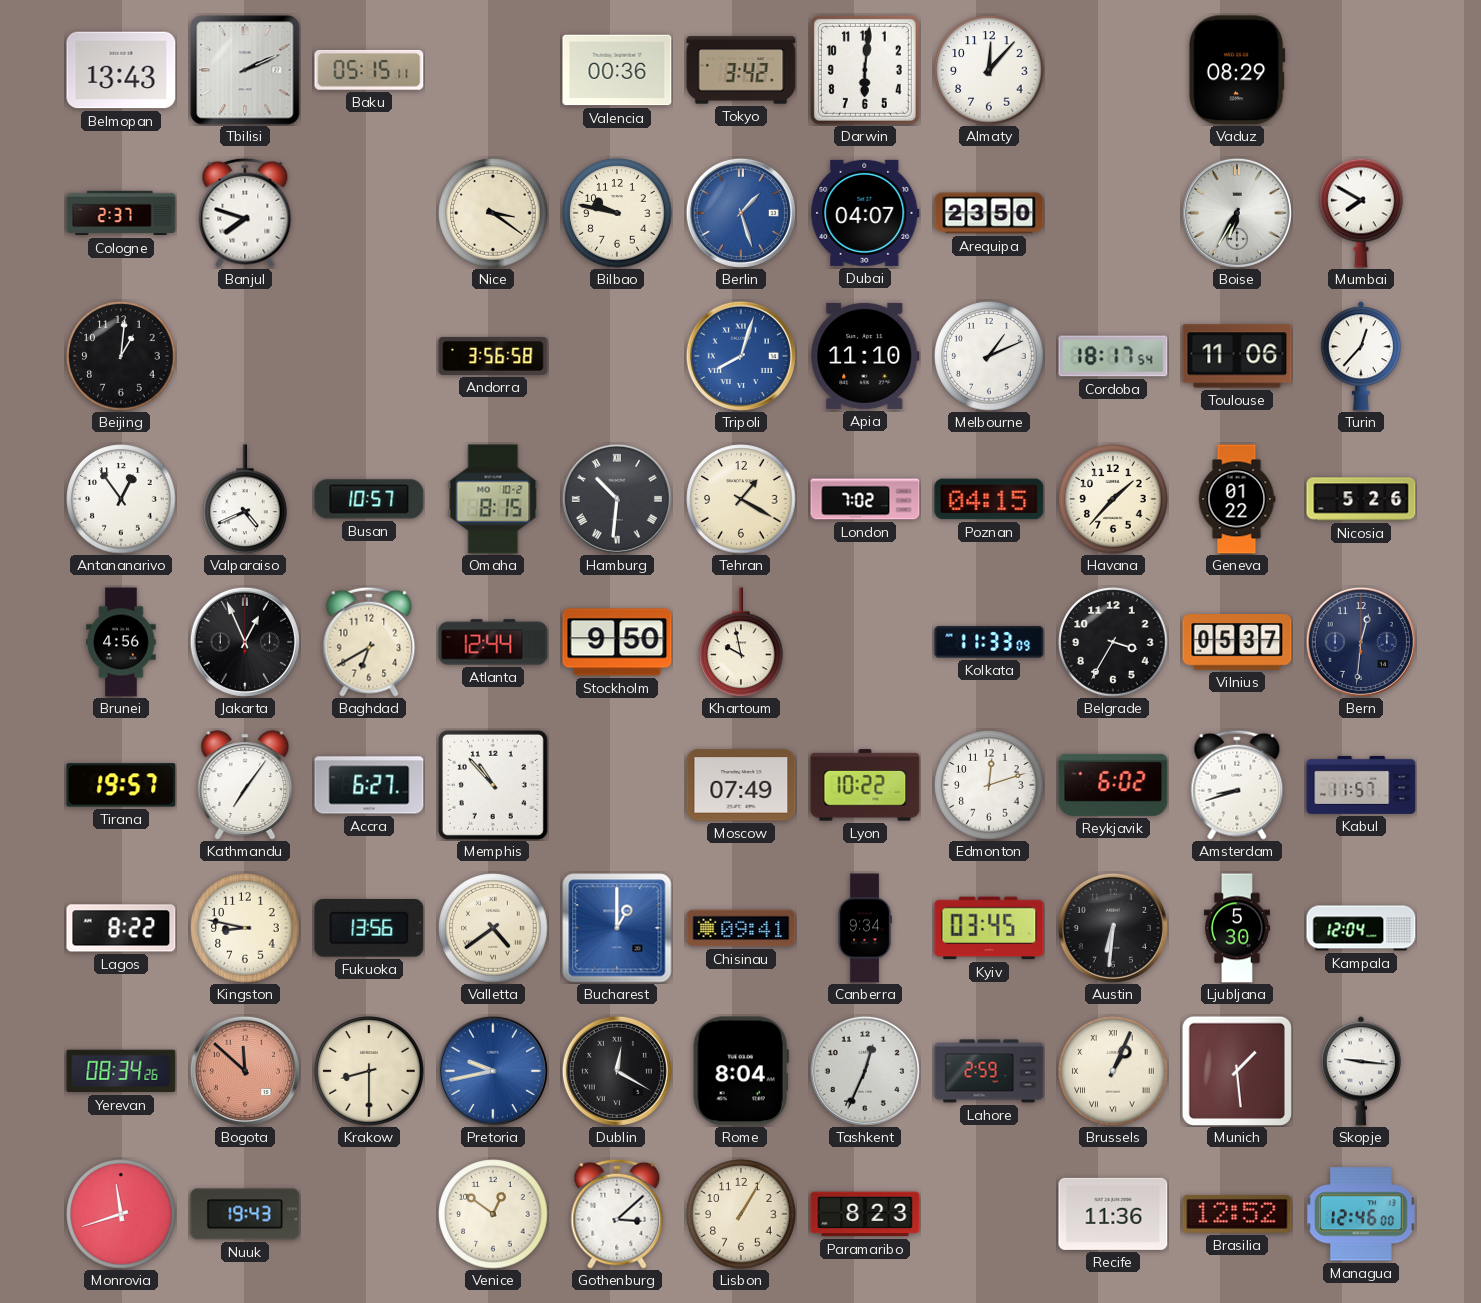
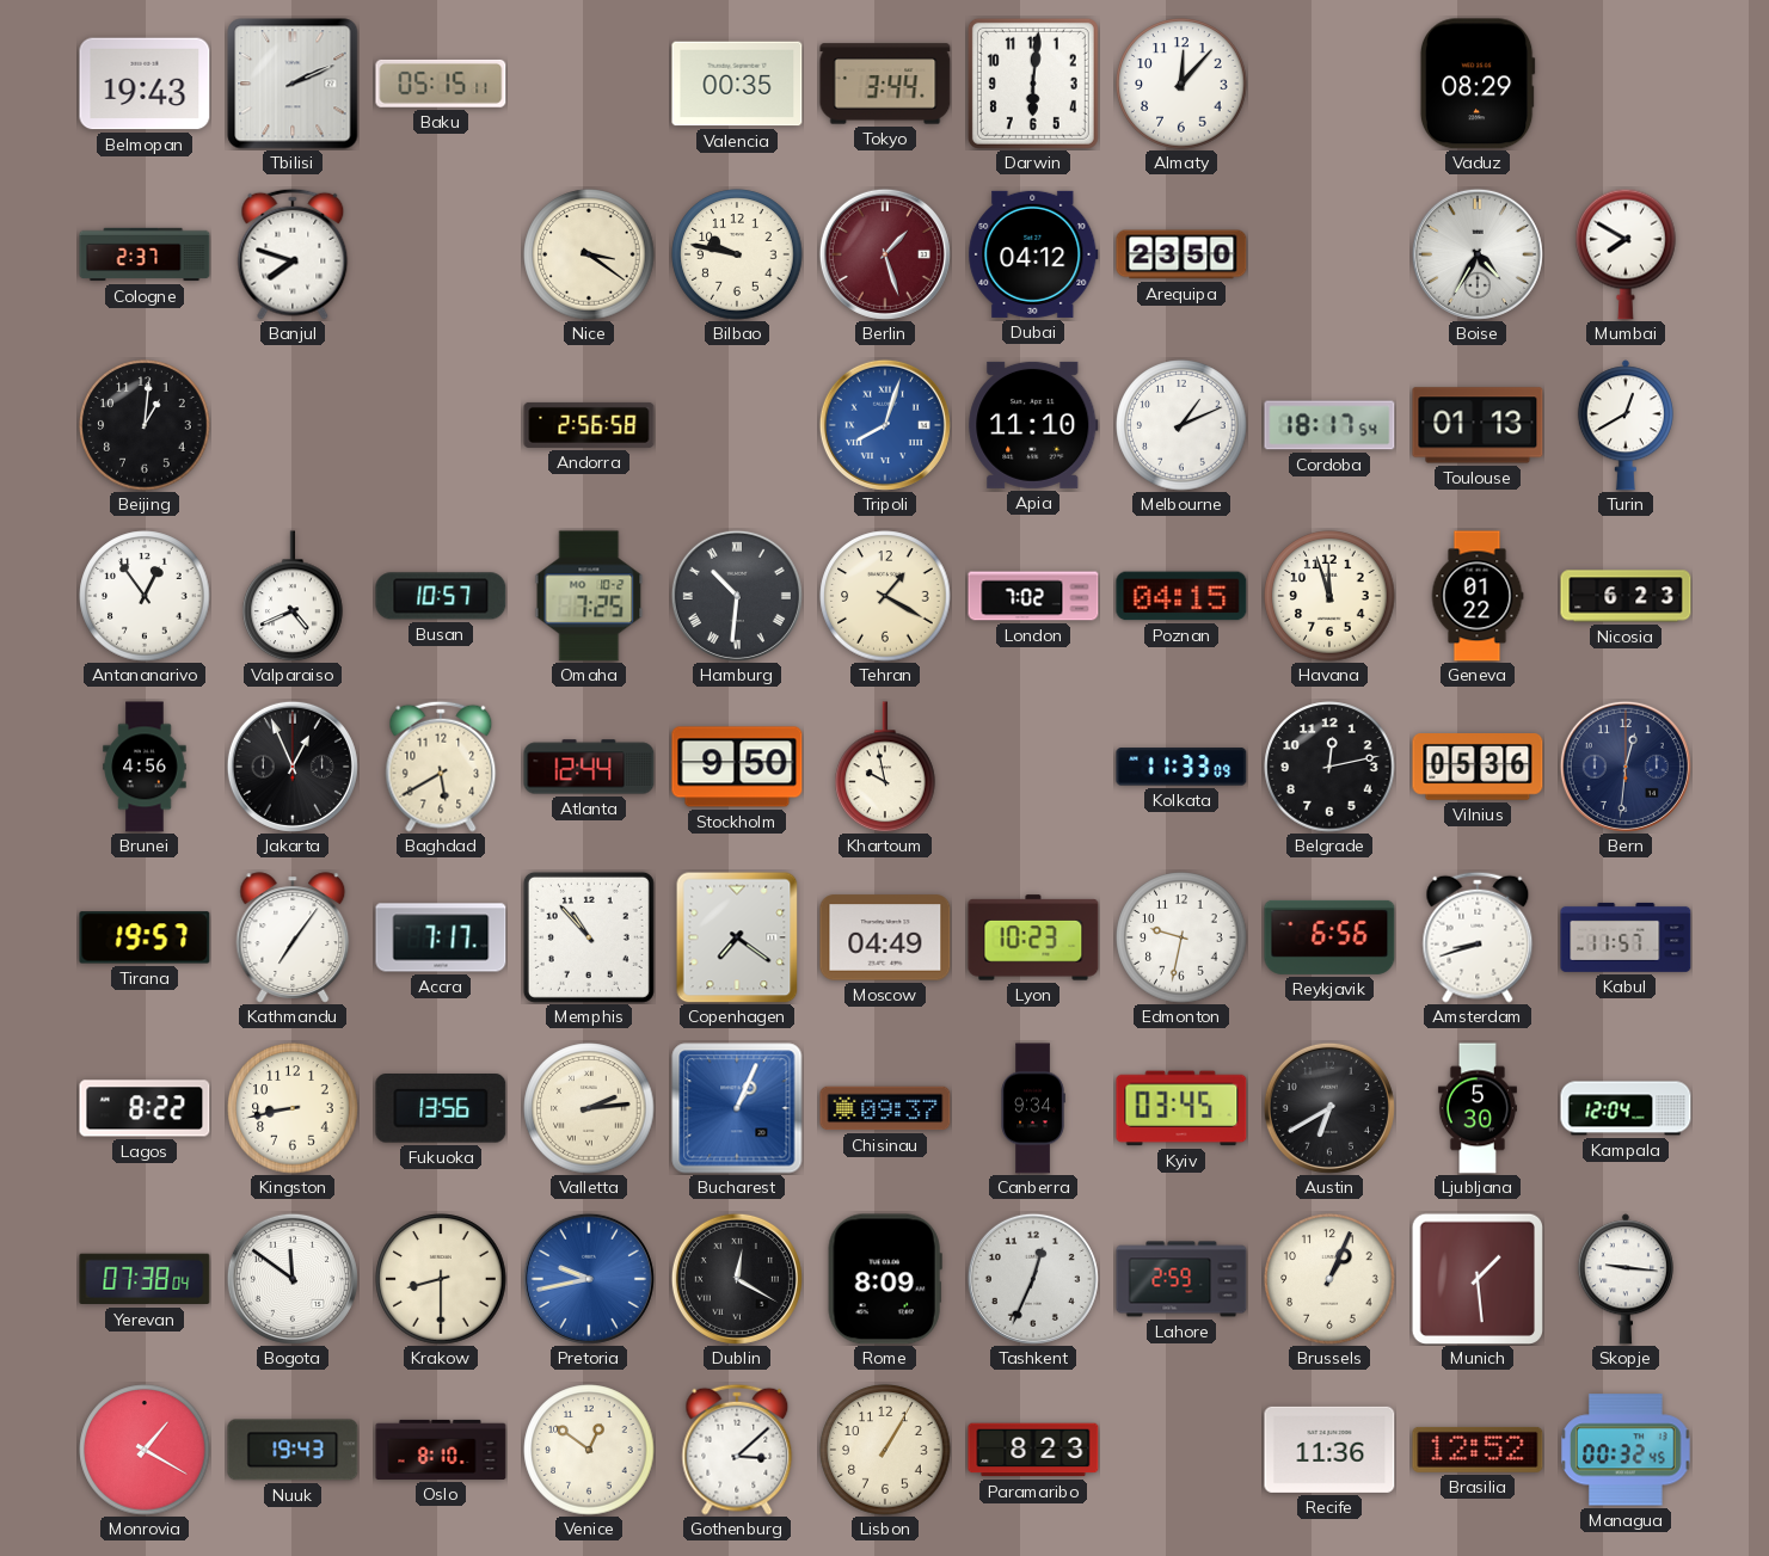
Belmopan: 13:43 -> 19:43
Valencia: 00:36 -> 00:35
Tokyo: 3:42 -> 3:44
Berlin dial: blue -> burgundy
Dubai: 04:07 -> 04:12
Boise: 6:35 -> 4:35
Andorra: 3:56 -> 2:56
Toulouse: 11:06 -> 01:13
Turin: 12:37 -> 12:40
Omaha: 8:15 -> 7:25
Havana: 1:37 -> 11:57
Nicosia: 5:26 -> 6:23
Baghdad: 6:40 -> 5:40
Belgrade: 3:35 -> 12:13
Vilnius: 05:37 -> 05:36
Accra: 6:27 -> 7:17
Copenhagen: none -> 7:21
Moscow: 07:49 -> 04:49
Lyon: 10:22 -> 10:23
Edmonton: 12:12 -> 9:32
Reykjavik: 6:02 -> 6:56
Kingston: 8:47 -> 8:43
Valletta: 4:39 -> 2:14
Bucharest: 1:00 -> 1:04
Chisinau: 09:41 -> 09:37
Austin: 6:31 -> 6:40
Yerevan: 08:34 -> 07:38
Bogota: 11:52 -> 11:51
Bogota dial: salmon -> white
Rome: 8:04 -> 8:09
Brussels numerals: Roman -> Arabic
Monrovia: 11:42 -> 1:20
Oslo: none -> 8:10
Managua: 12:46 -> 00:32
